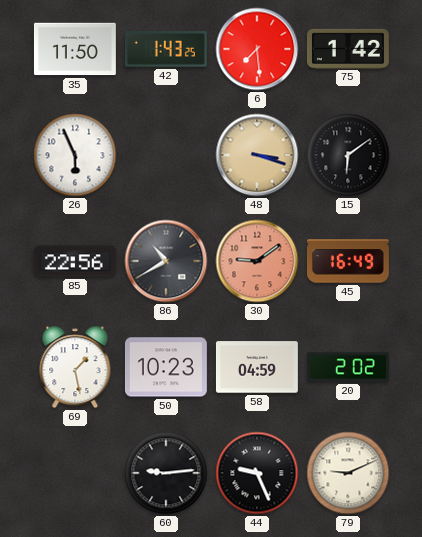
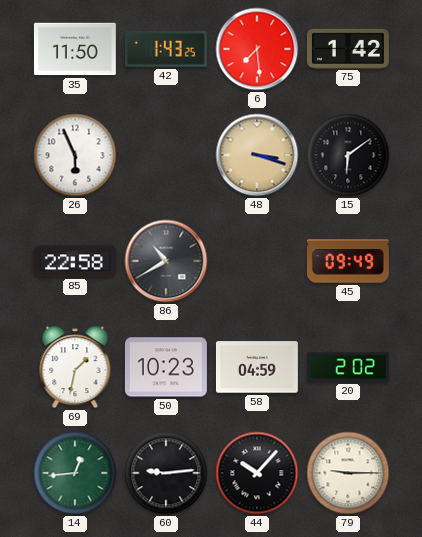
85: 22:56 -> 22:58
30: 9:09 -> none
45: 16:49 -> 09:49
69: 1:28 -> 1:32
14: none -> 12:44
44: 9:26 -> 10:07
79: 9:11 -> 9:15
